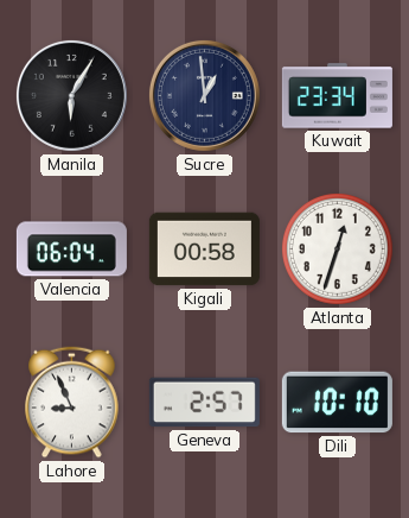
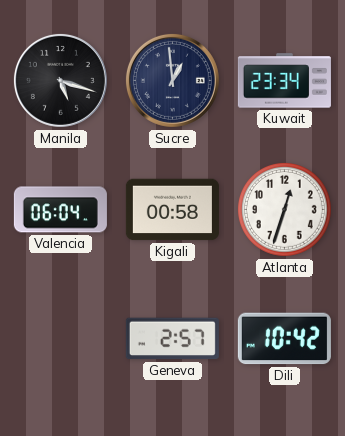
Manila: 6:05 -> 5:18
Lahore: 8:56 -> none
Dili: 10:10 -> 10:42
